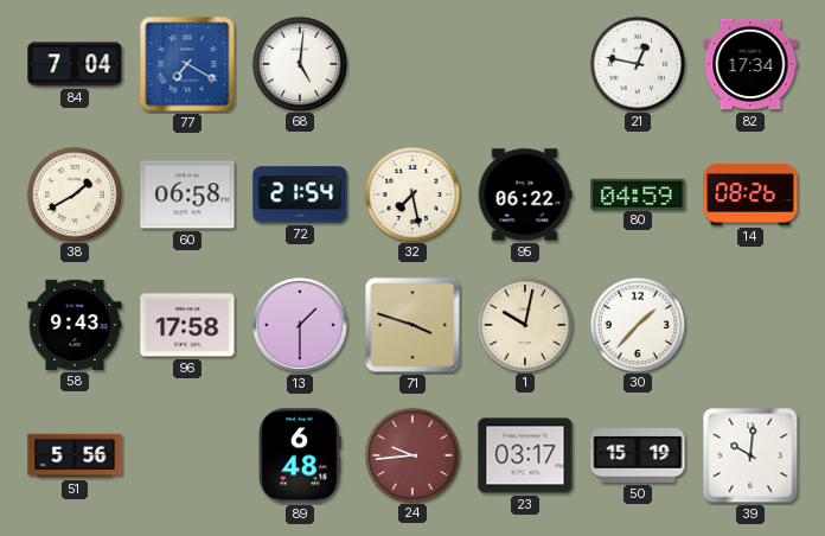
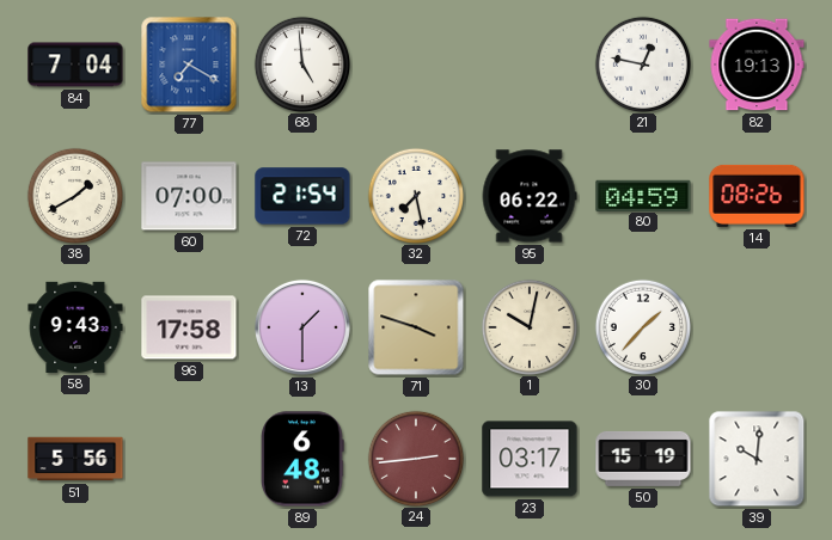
68: 5:01 -> 4:59
82: 17:34 -> 19:13
60: 06:58 -> 07:00
24: 9:44 -> 2:44
